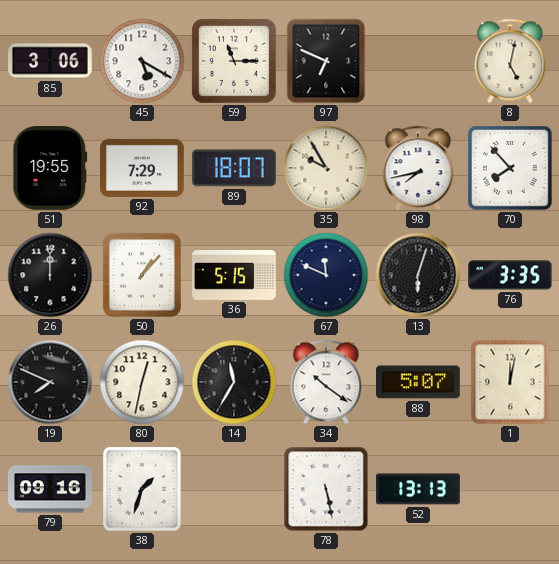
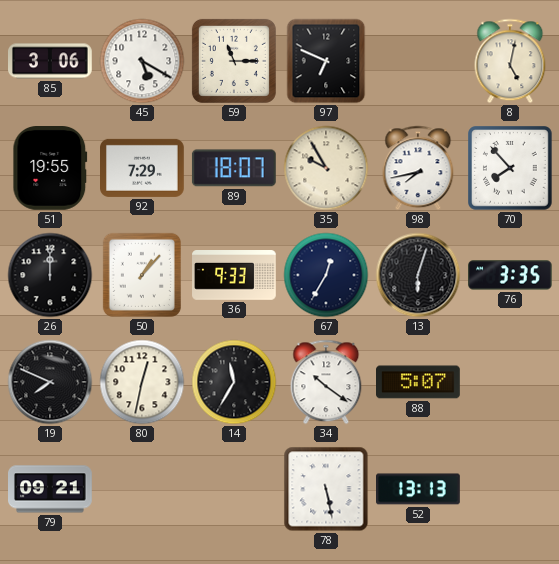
36: 5:15 -> 9:33
67: 11:49 -> 12:35
1: 12:02 -> none
79: 09:16 -> 09:21
38: 1:33 -> none
